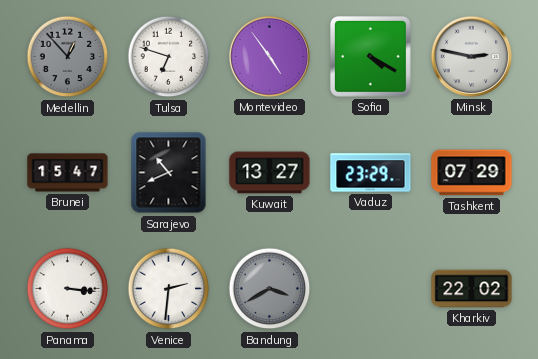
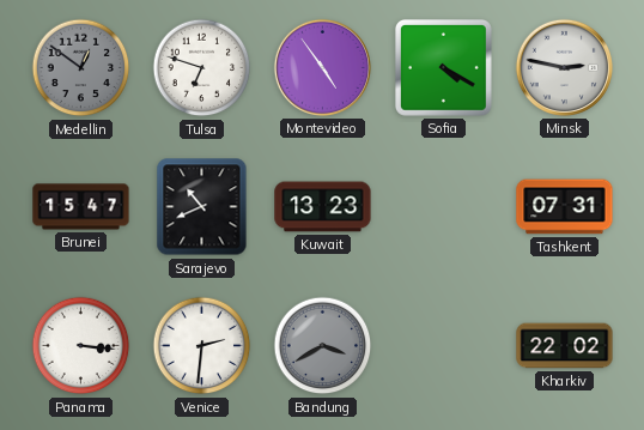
Medellin: 12:53 -> 12:51
Kuwait: 13:27 -> 13:23
Vaduz: 23:29 -> none
Tashkent: 07:29 -> 07:31
